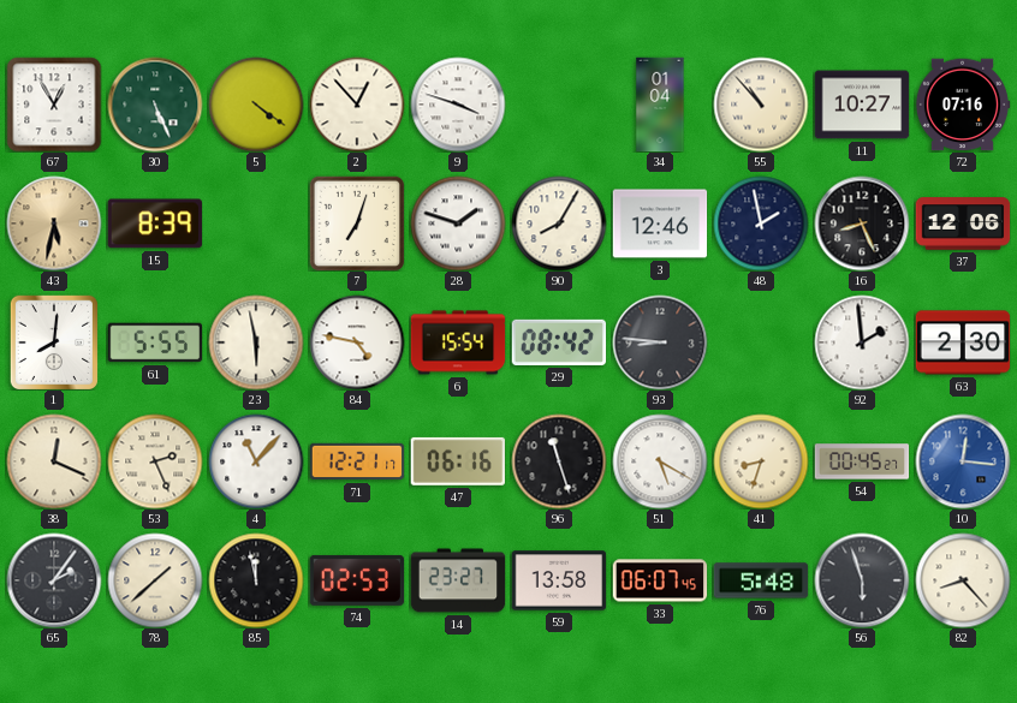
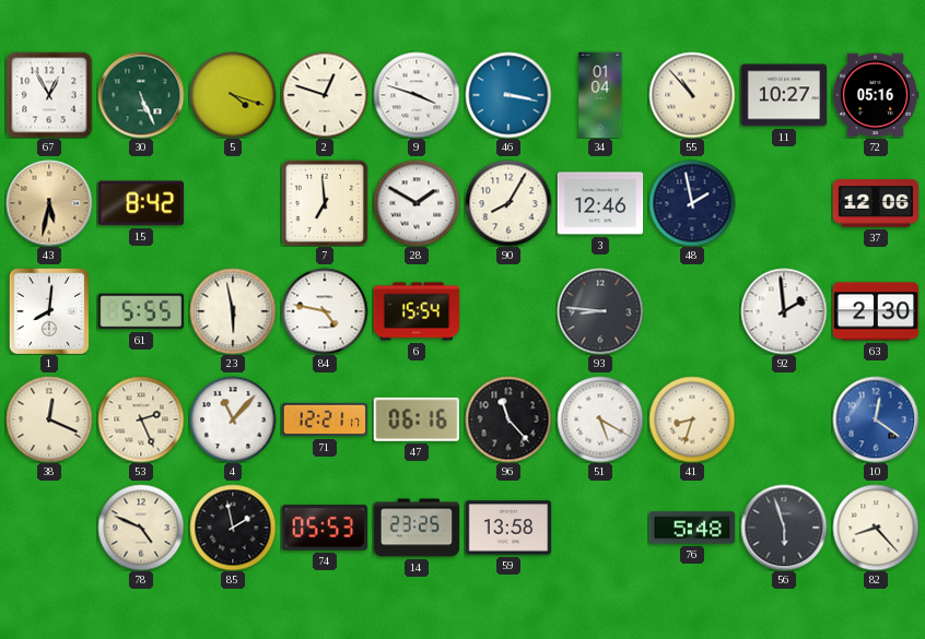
5: 4:21 -> 4:18
2: 12:53 -> 12:48
46: none -> 3:17
72: 07:16 -> 05:16
15: 8:39 -> 8:42
7: 7:03 -> 6:59
28: 1:48 -> 1:50
16: 8:26 -> none
29: 08:42 -> none
96: 11:27 -> 11:23
54: 00:45 -> none
10: 12:16 -> 12:21
65: 2:06 -> none
78: 1:38 -> 4:49
85: 11:58 -> 1:58
74: 02:53 -> 05:53
14: 23:27 -> 23:25
33: 06:07 -> none
